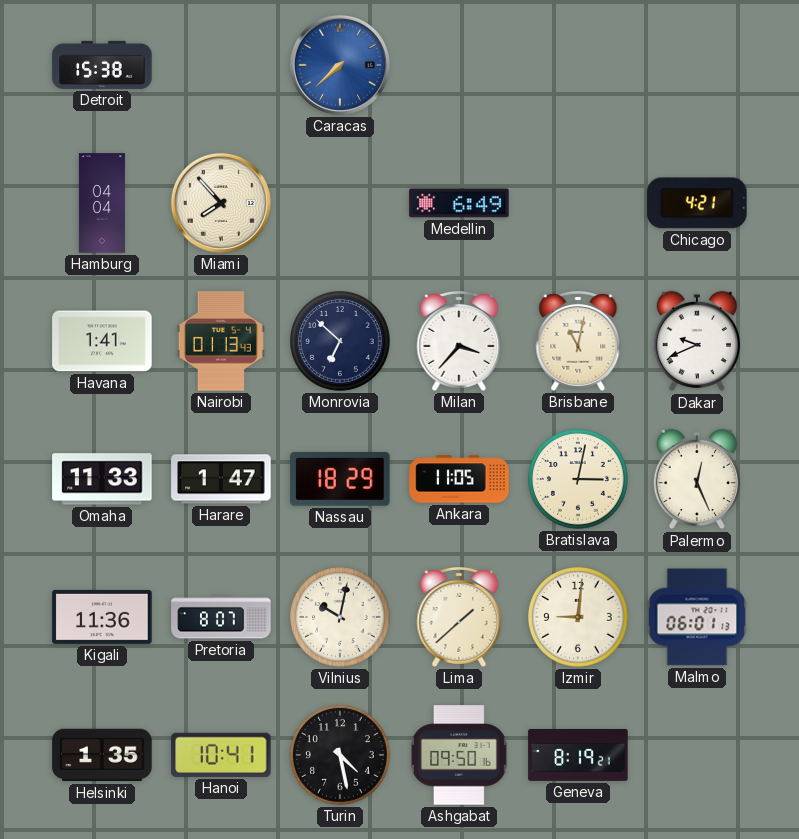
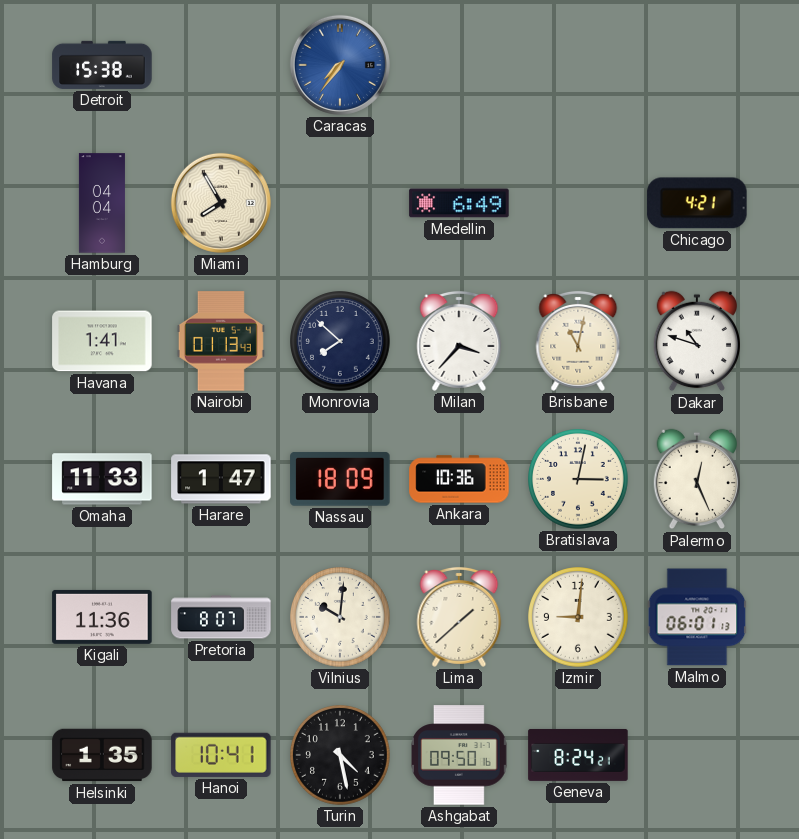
Caracas: 7:38 -> 7:36
Miami: 7:53 -> 7:55
Monrovia: 6:52 -> 7:52
Dakar: 9:41 -> 10:48
Nassau: 18:29 -> 18:09
Ankara: 11:05 -> 10:36
Vilnius: 10:02 -> 10:01
Geneva: 8:19 -> 8:24
